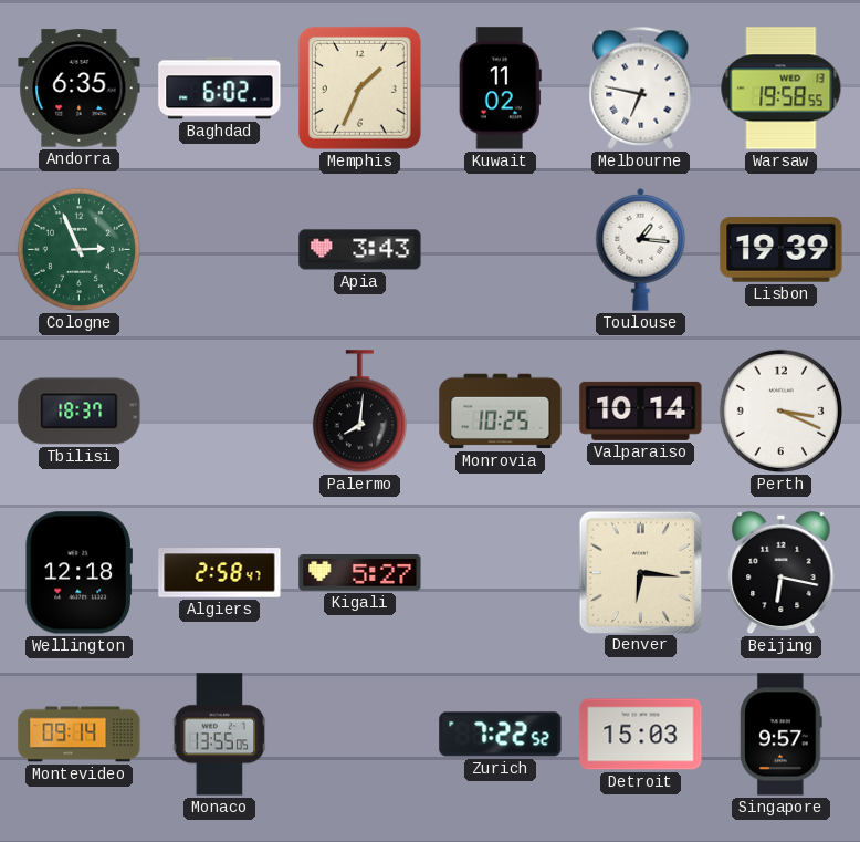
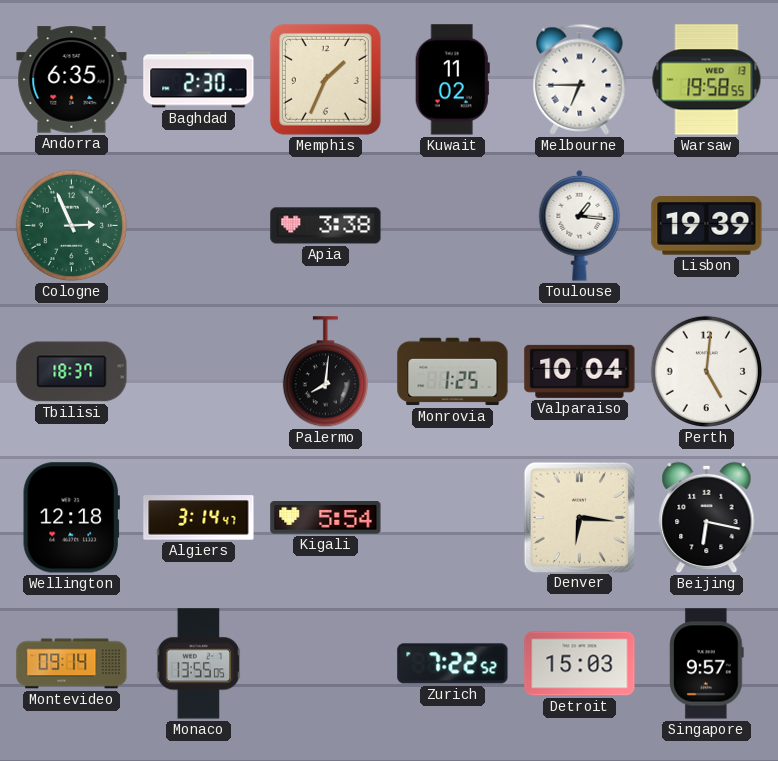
Baghdad: 6:02 -> 2:30
Melbourne: 6:47 -> 6:45
Apia: 3:43 -> 3:38
Monrovia: 10:25 -> 1:25
Valparaiso: 10:14 -> 10:04
Perth: 3:19 -> 5:01
Algiers: 2:58 -> 3:14
Kigali: 5:27 -> 5:54
